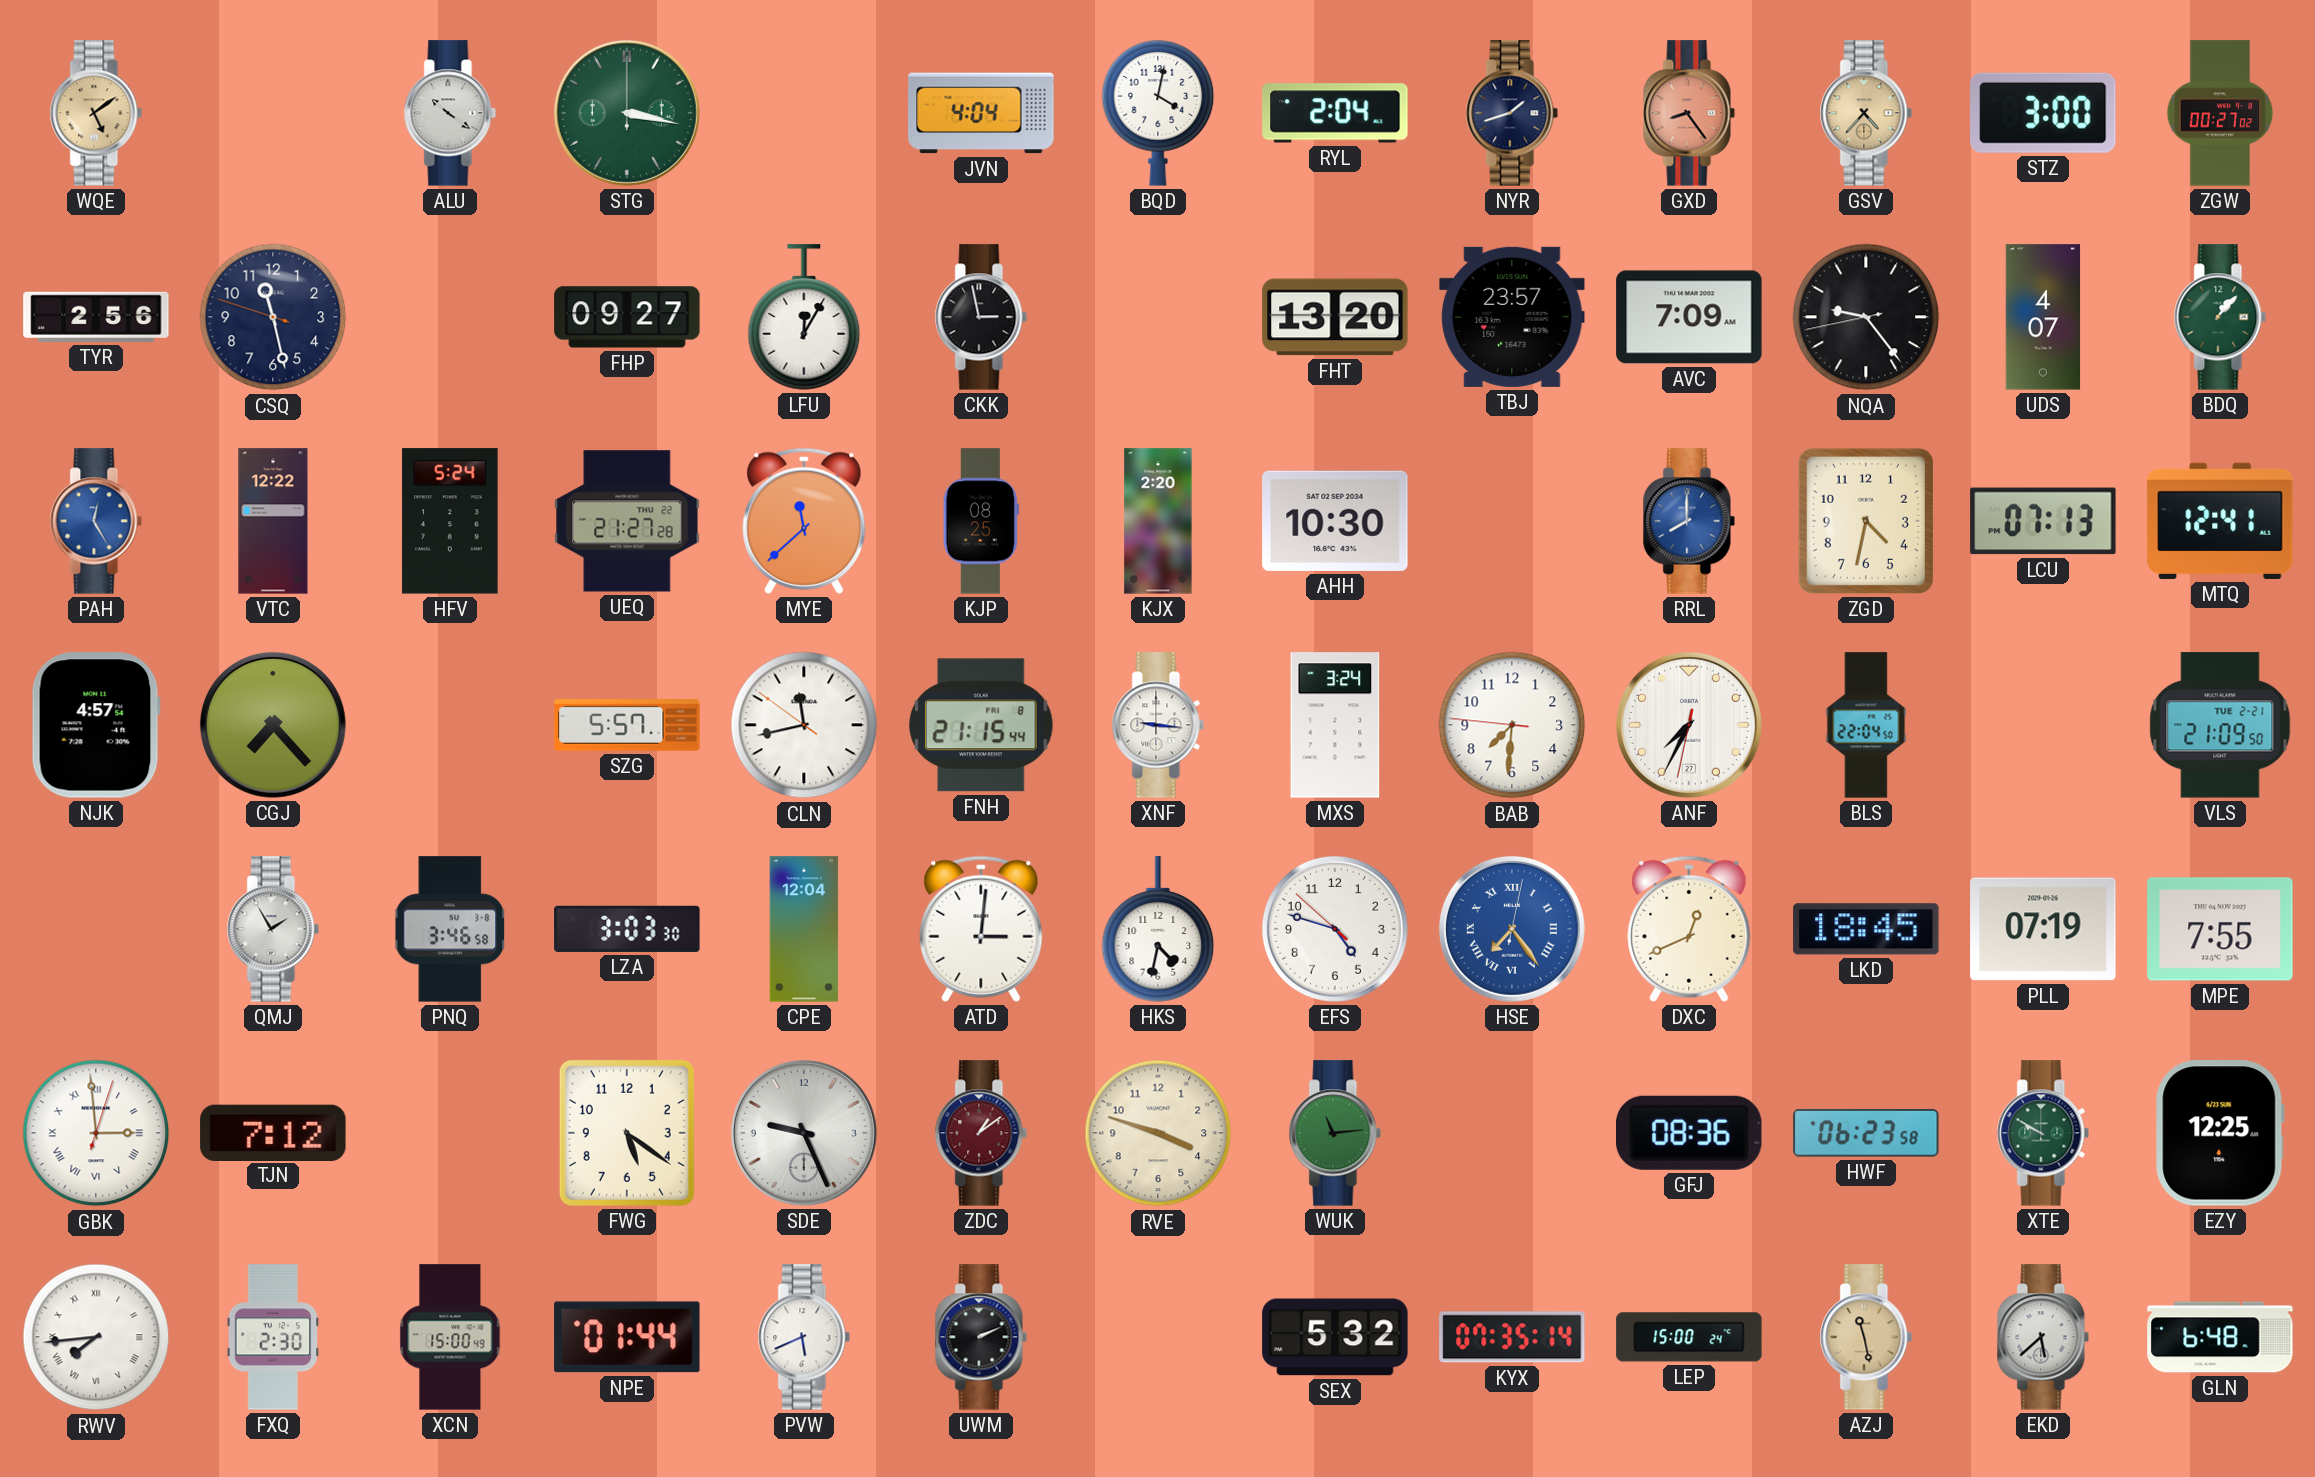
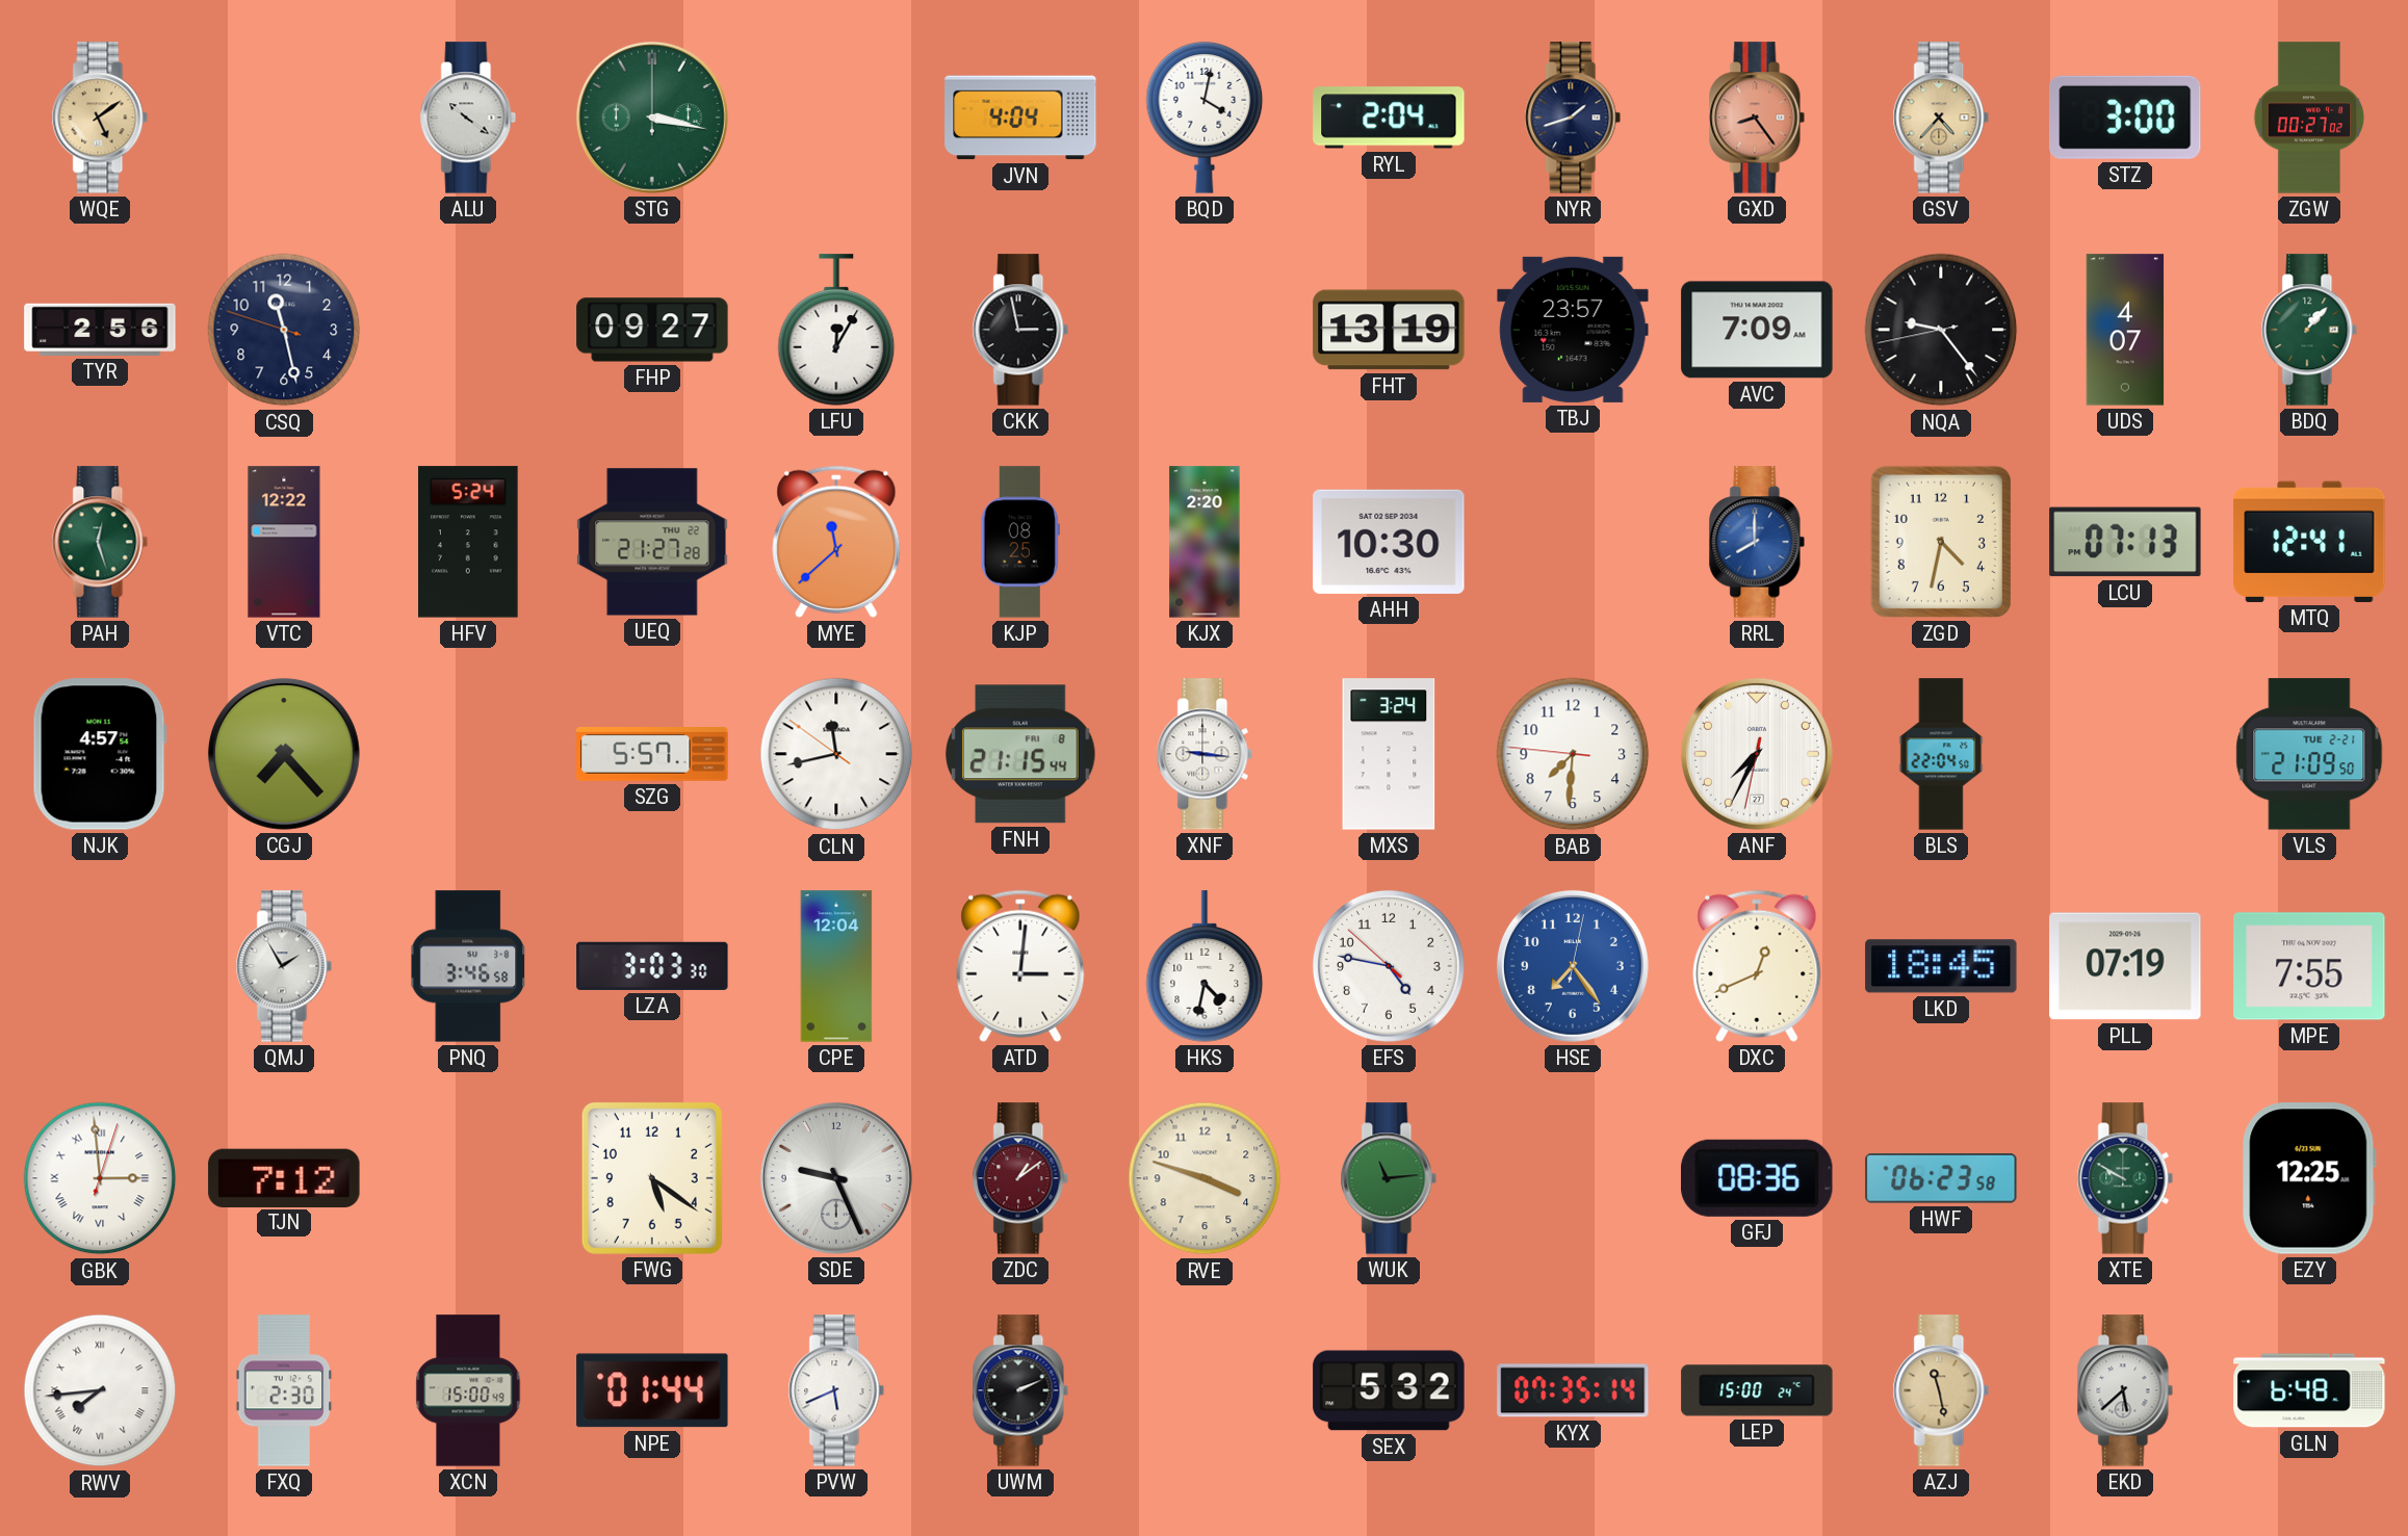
FHT: 13:20 -> 13:19
PAH: 12:25 -> 12:27
PAH dial: blue -> green
EFS: 4:47 -> 4:46
HSE numerals: Roman -> Arabic
